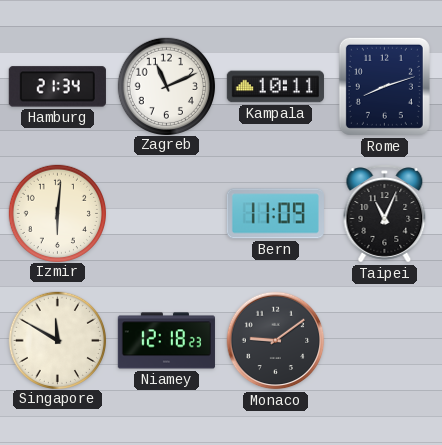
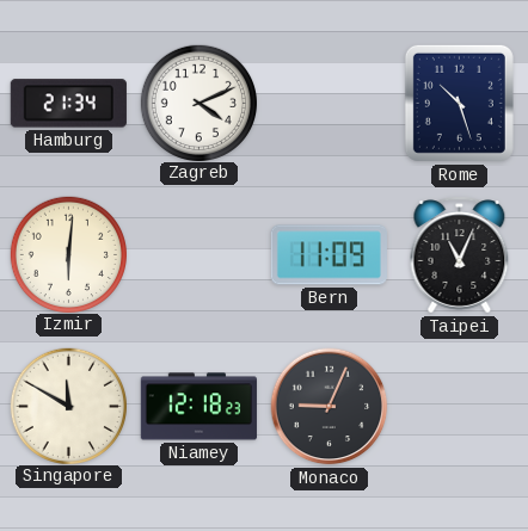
Zagreb: 11:11 -> 4:11
Kampala: 10:11 -> none
Rome: 8:12 -> 10:27
Monaco: 9:09 -> 9:04
